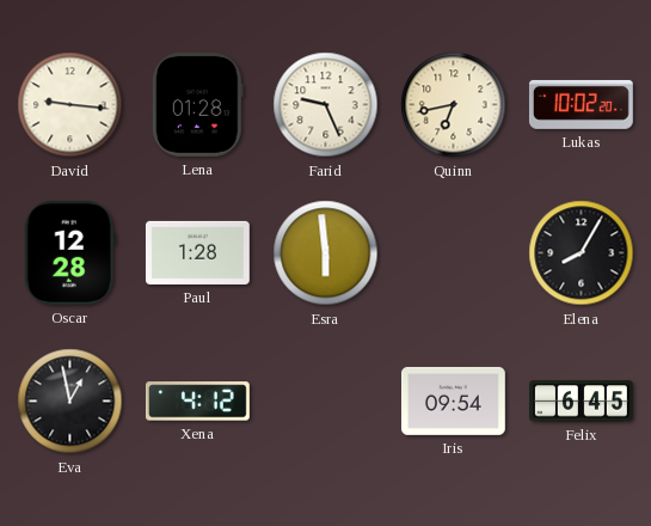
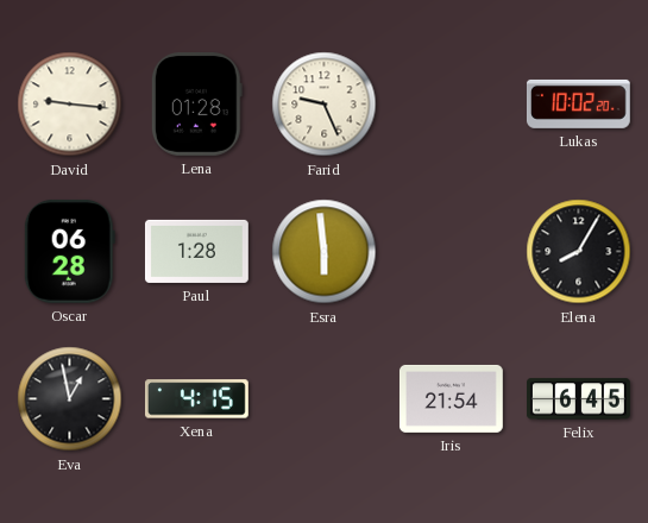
Quinn: 6:43 -> none
Oscar: 12:28 -> 06:28
Xena: 4:12 -> 4:15
Iris: 09:54 -> 21:54
